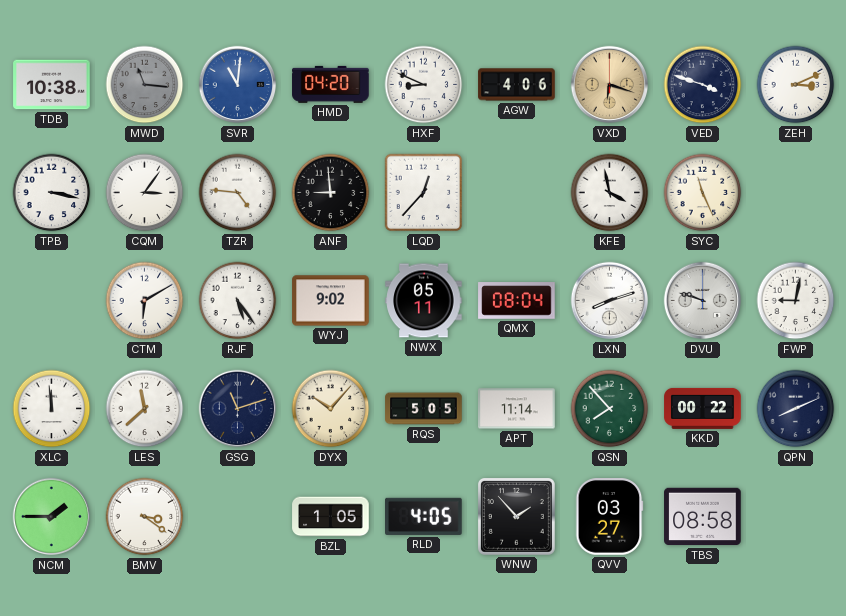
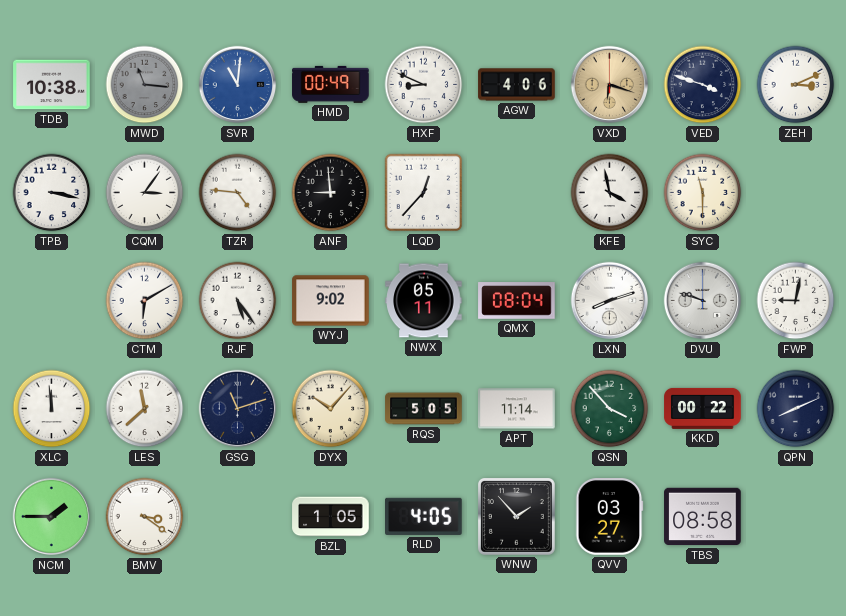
HMD: 04:20 -> 00:49
SYC: 11:26 -> 11:30
QSN: 7:53 -> 3:53
